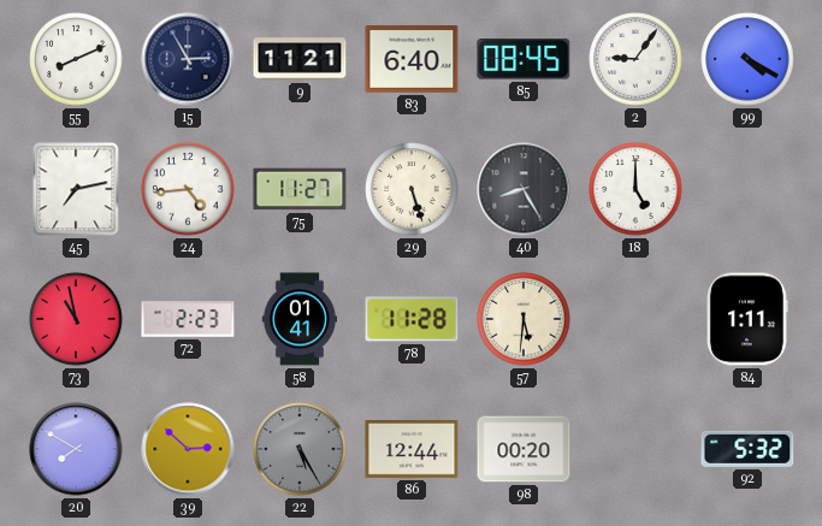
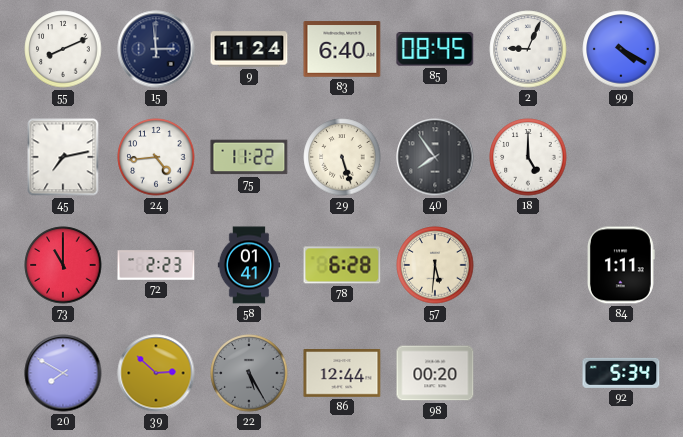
15: 2:55 -> 2:59
9: 11:21 -> 11:24
2: 9:06 -> 9:04
75: 11:27 -> 11:22
40: 8:25 -> 7:54
73: 10:58 -> 11:00
78: 11:28 -> 6:28
92: 5:32 -> 5:34
